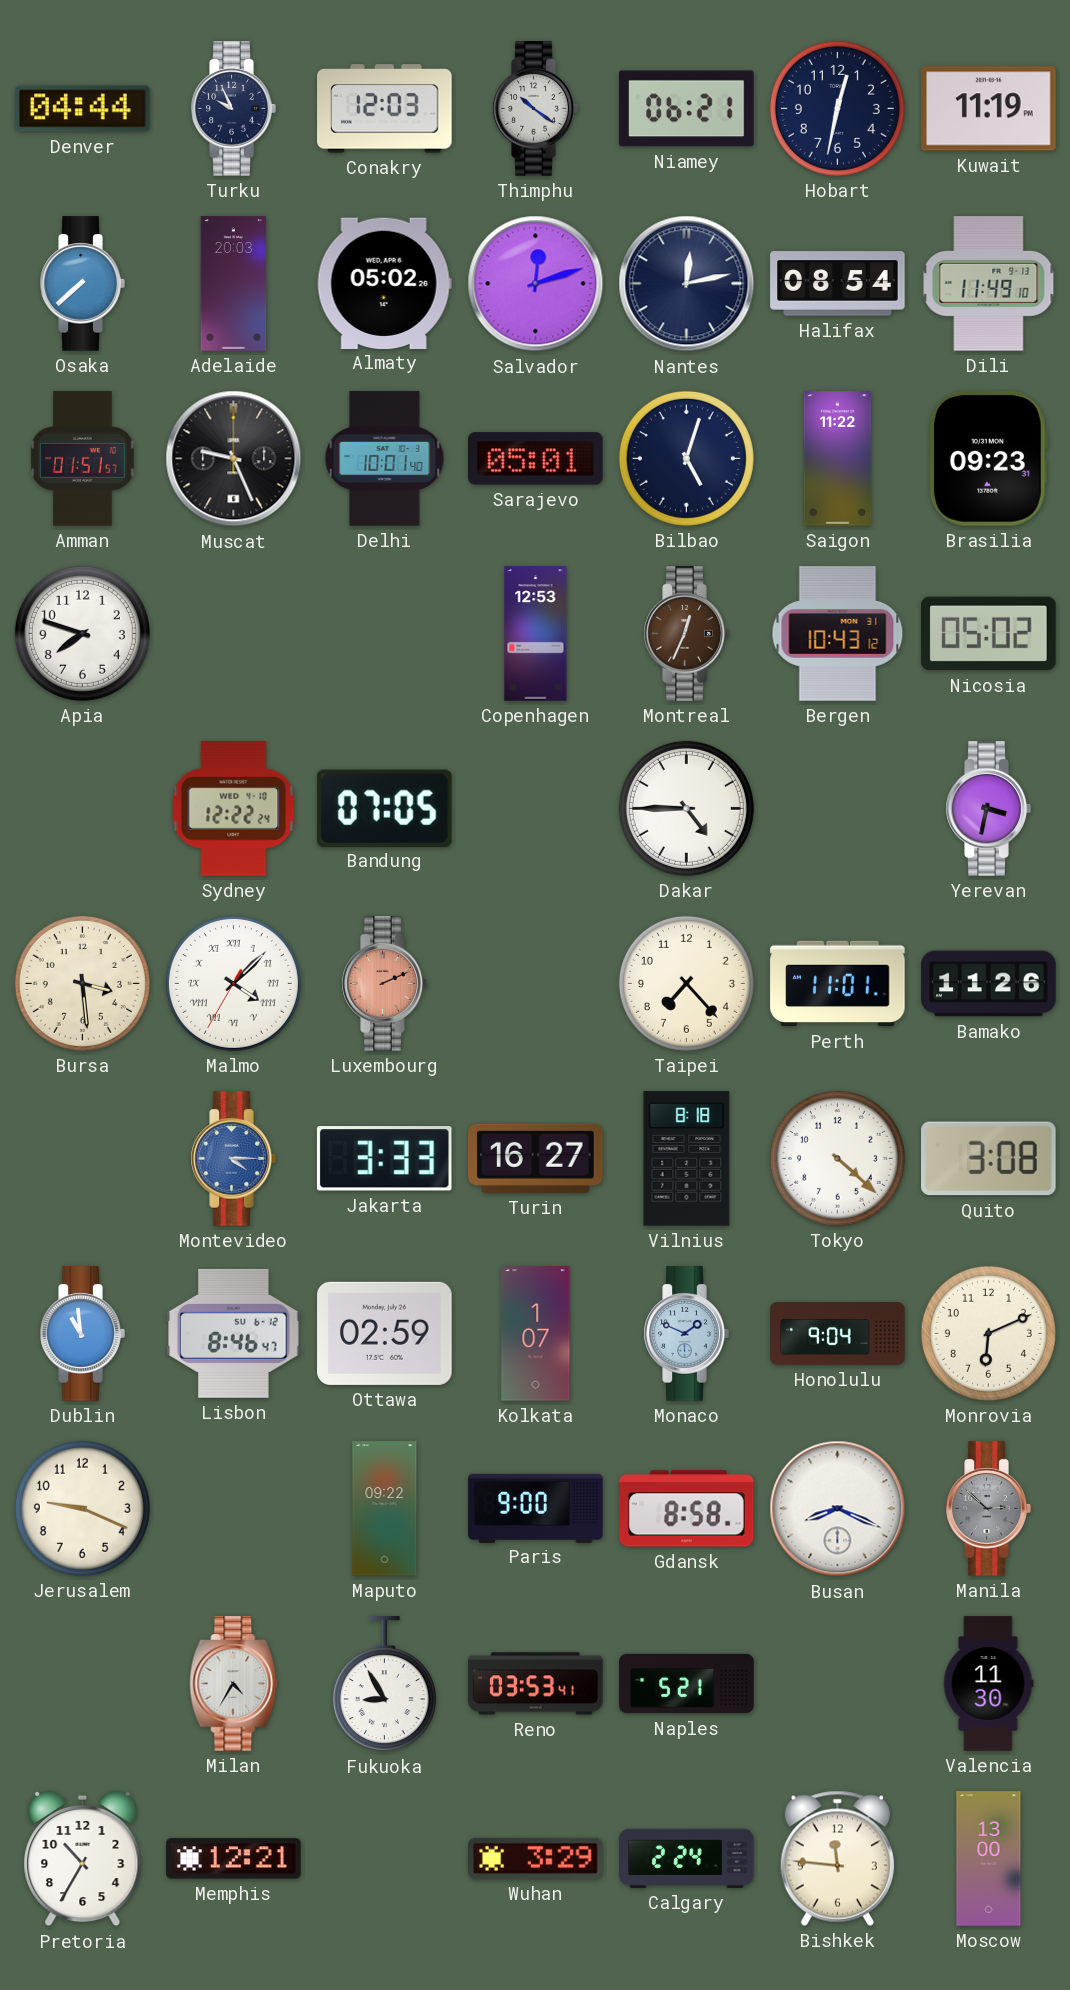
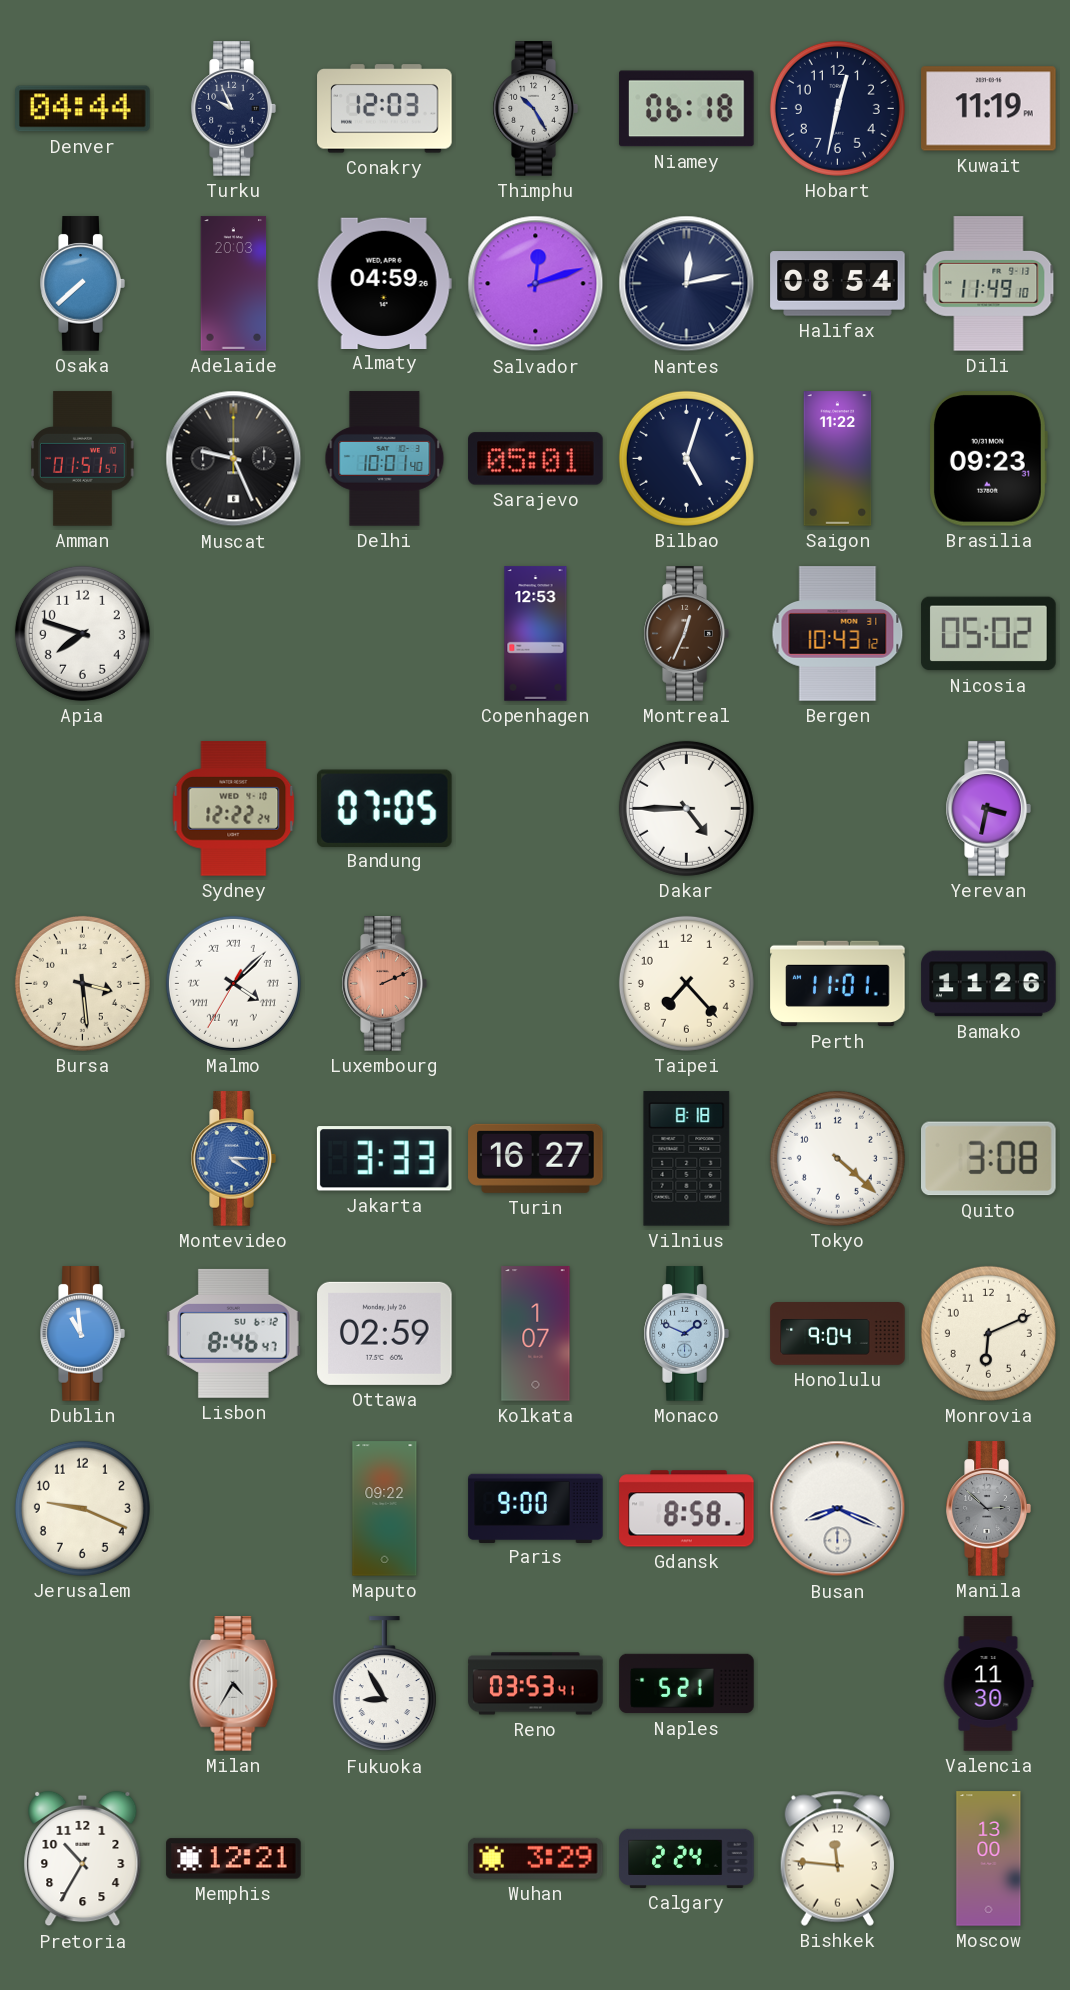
Thimphu: 10:21 -> 10:25
Niamey: 06:21 -> 06:18
Almaty: 05:02 -> 04:59
